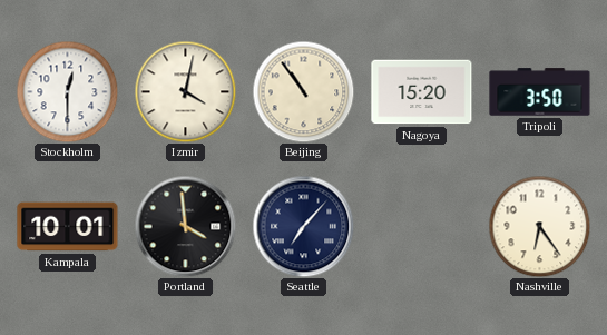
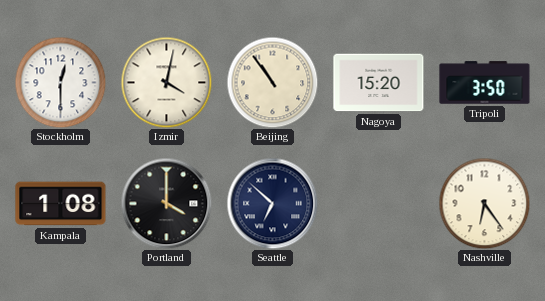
Kampala: 10:01 -> 1:08
Portland: 3:59 -> 4:00
Seattle: 7:07 -> 6:52
